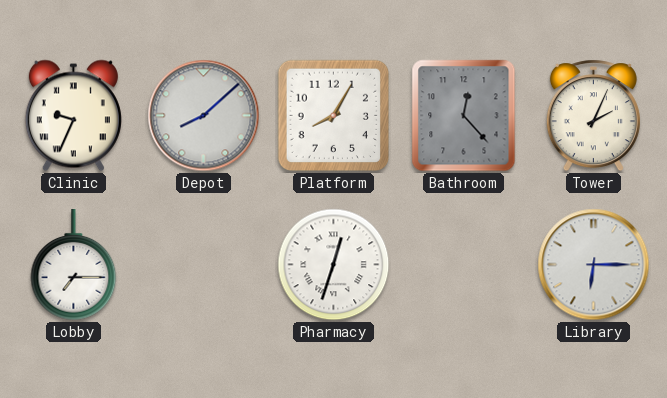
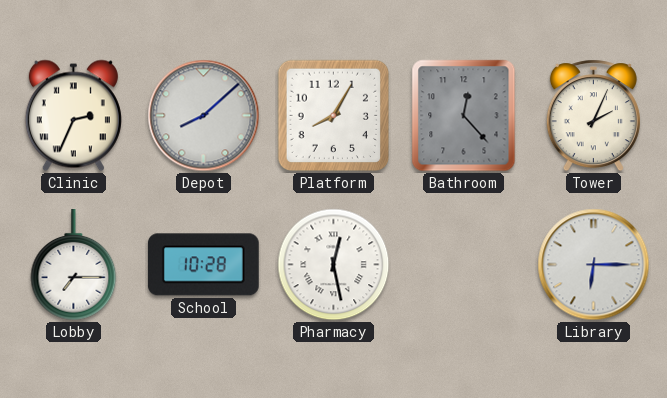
Clinic: 9:34 -> 2:34
School: none -> 10:28
Pharmacy: 12:33 -> 12:28
